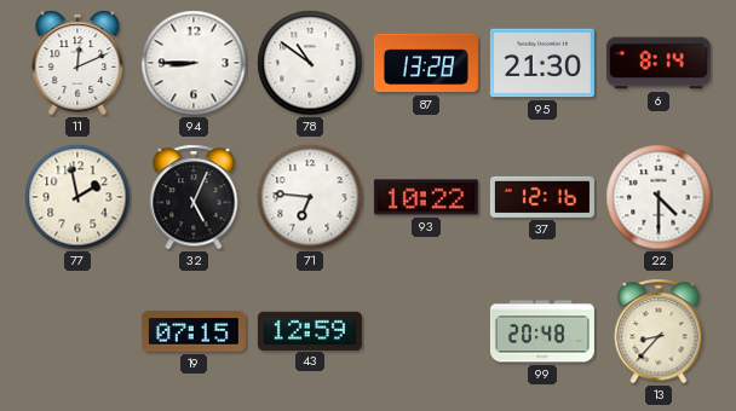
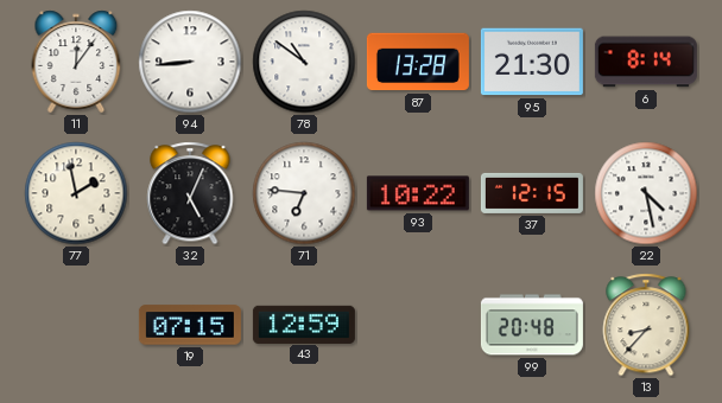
11: 12:11 -> 12:06
94: 8:45 -> 8:44
37: 12:16 -> 12:15
22: 4:30 -> 4:28
